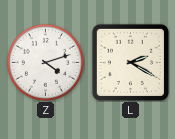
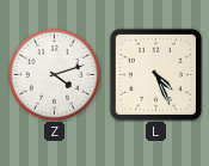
L: 2:20 -> 4:26
